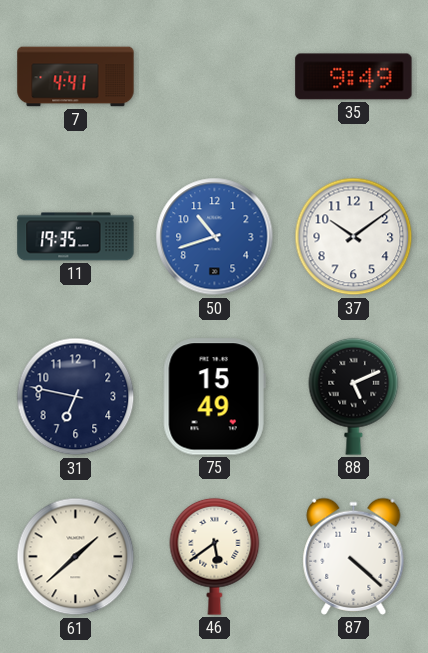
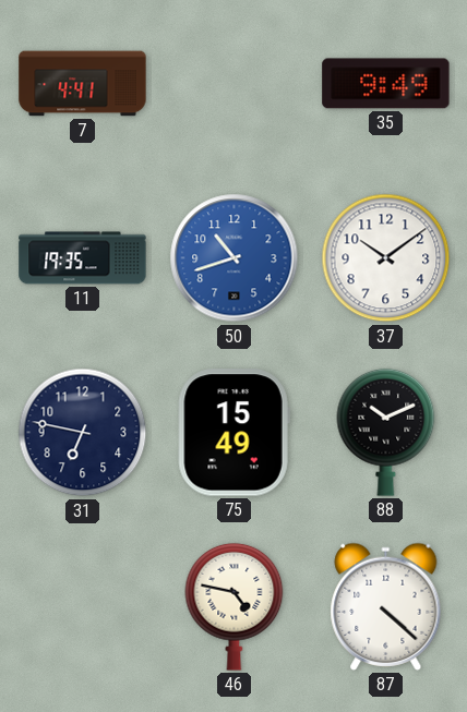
88: 5:11 -> 10:11
61: 1:38 -> none
46: 5:39 -> 4:47
